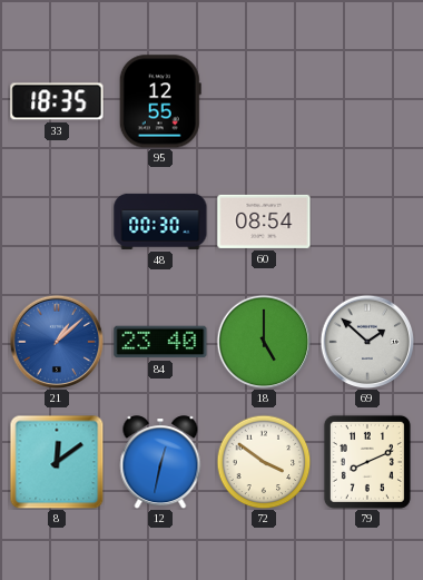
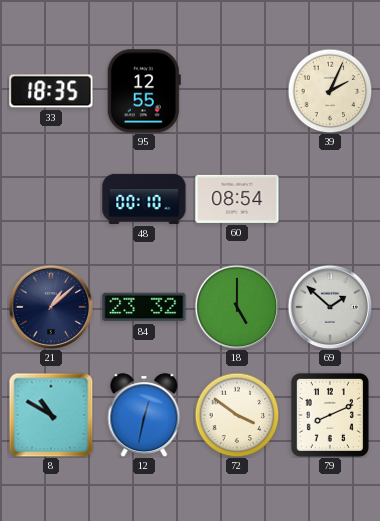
39: none -> 2:04
48: 00:30 -> 00:10
21 dial: blue -> navy
84: 23:40 -> 23:32
8: 12:09 -> 10:50
